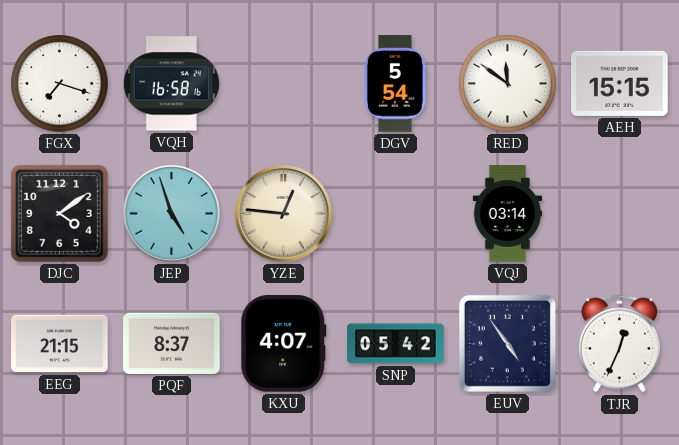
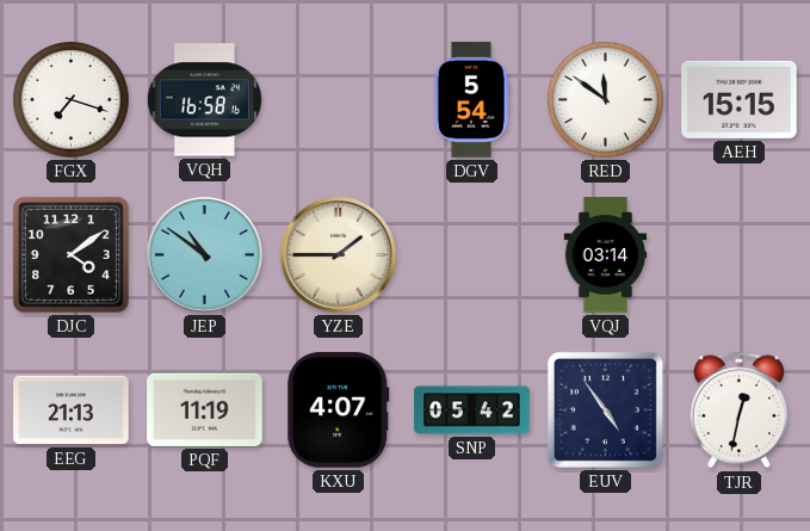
JEP: 4:57 -> 10:51
YZE: 12:46 -> 1:45
EEG: 21:15 -> 21:13
PQF: 8:37 -> 11:19
TJR: 12:34 -> 12:32
